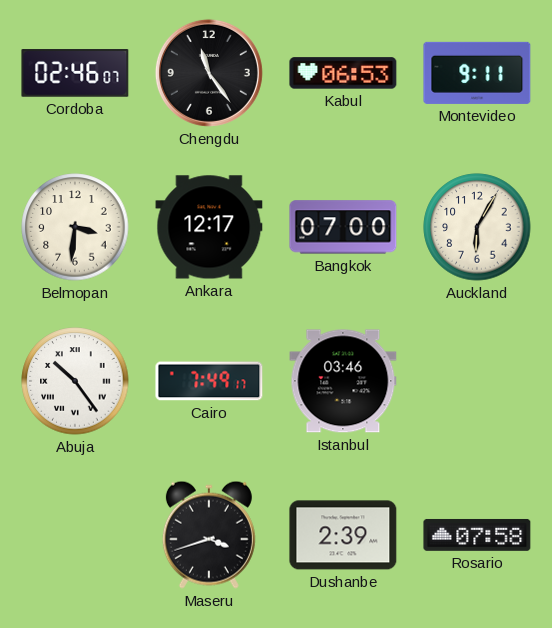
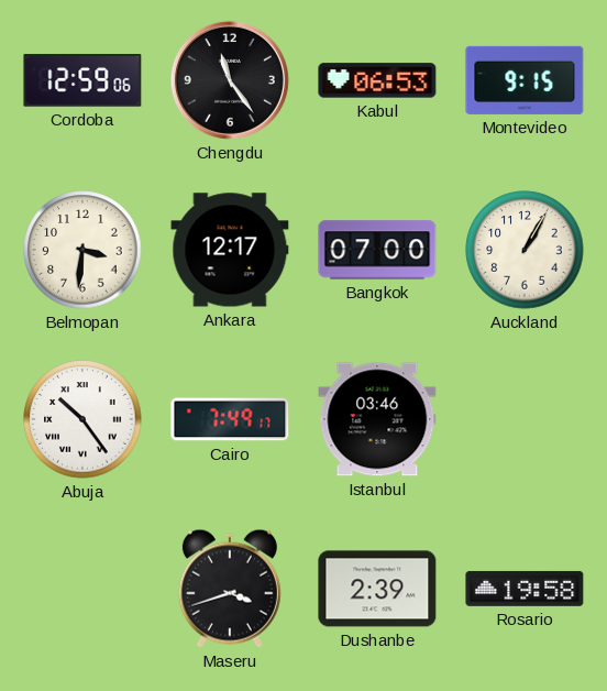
Cordoba: 02:46 -> 12:59
Montevideo: 9:11 -> 9:15
Auckland: 6:05 -> 1:05
Rosario: 07:58 -> 19:58
